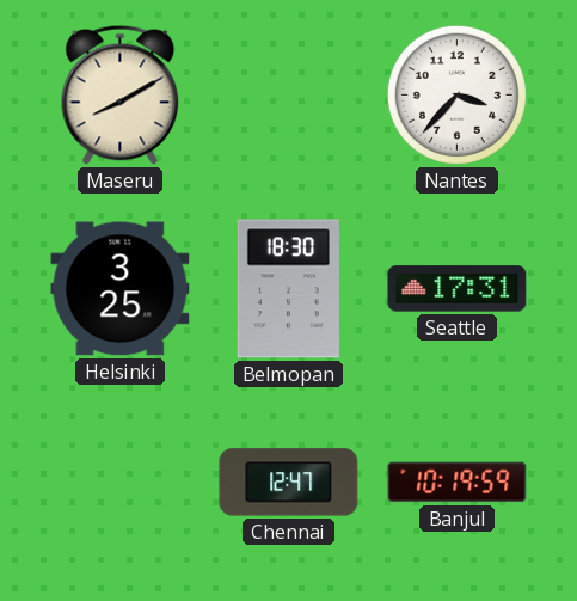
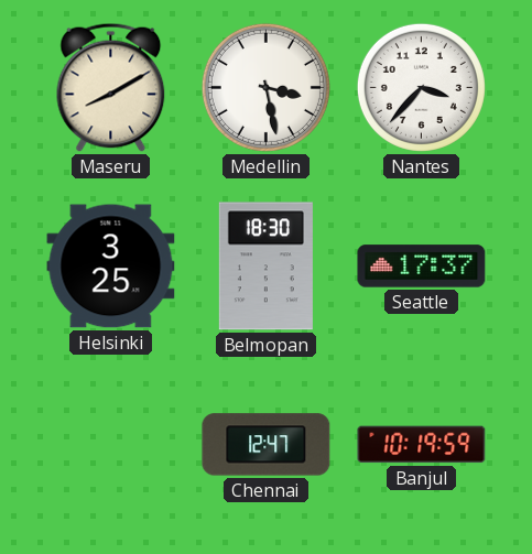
Medellin: none -> 3:28
Seattle: 17:31 -> 17:37
